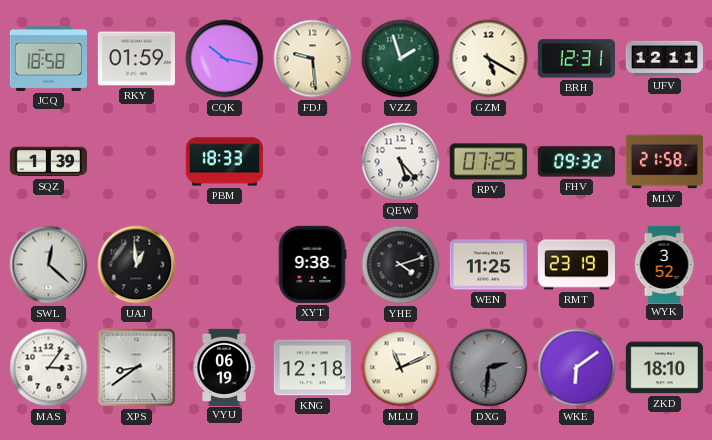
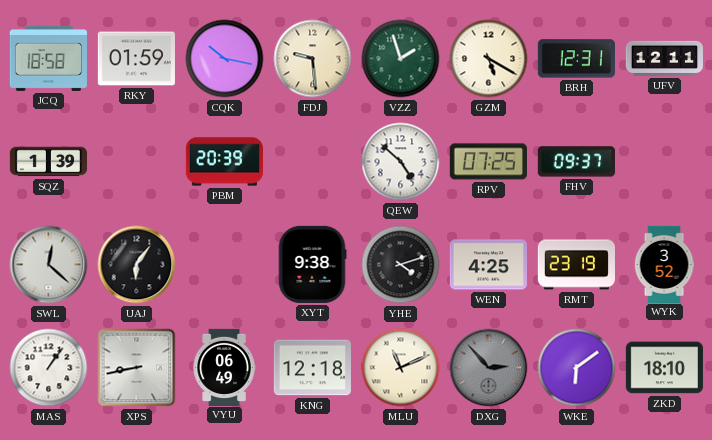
PBM: 18:33 -> 20:39
QEW: 5:23 -> 4:52
FHV: 09:32 -> 09:37
MLV: 21:58 -> none
UAJ: 12:59 -> 6:06
WEN: 11:25 -> 4:25
MAS: 3:06 -> 1:06
XPS: 8:39 -> 8:43
VYU: 06:19 -> 06:49
DXG: 2:31 -> 2:53
